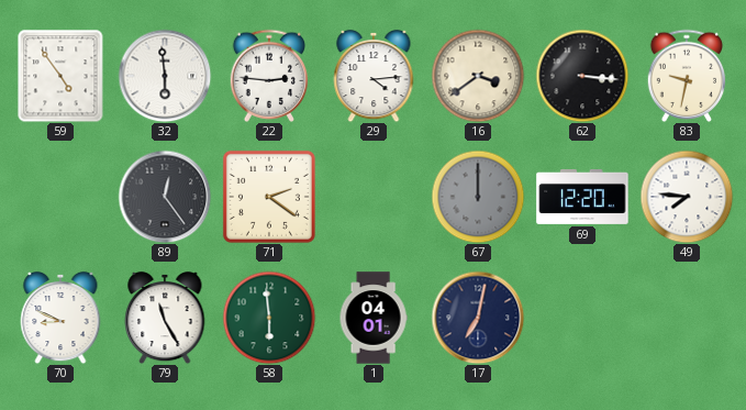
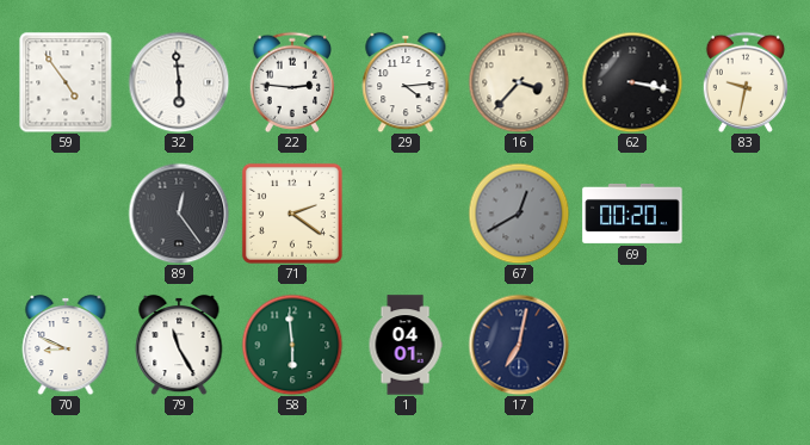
16: 3:39 -> 3:37
62: 3:16 -> 3:17
67: 12:00 -> 12:40
69: 12:20 -> 00:20
49: 7:46 -> none
